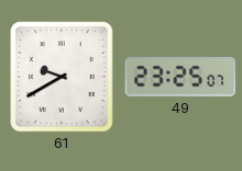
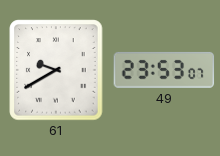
49: 23:25 -> 23:53
